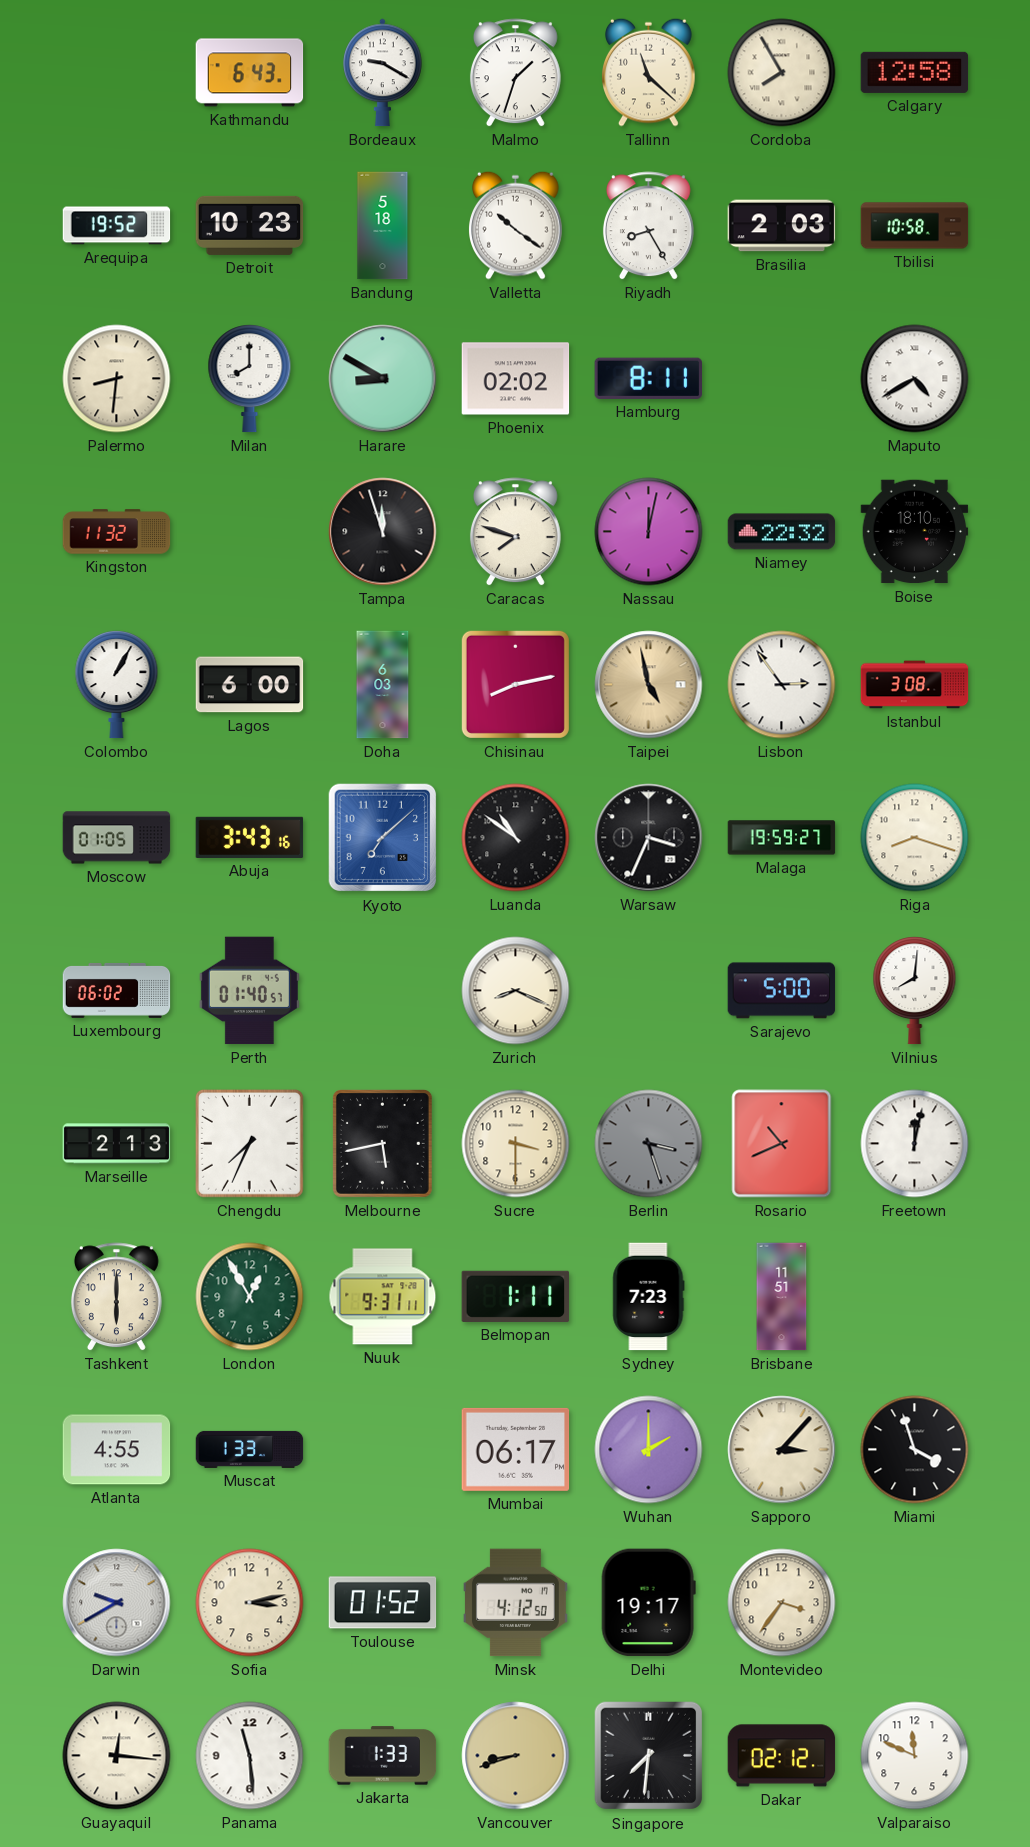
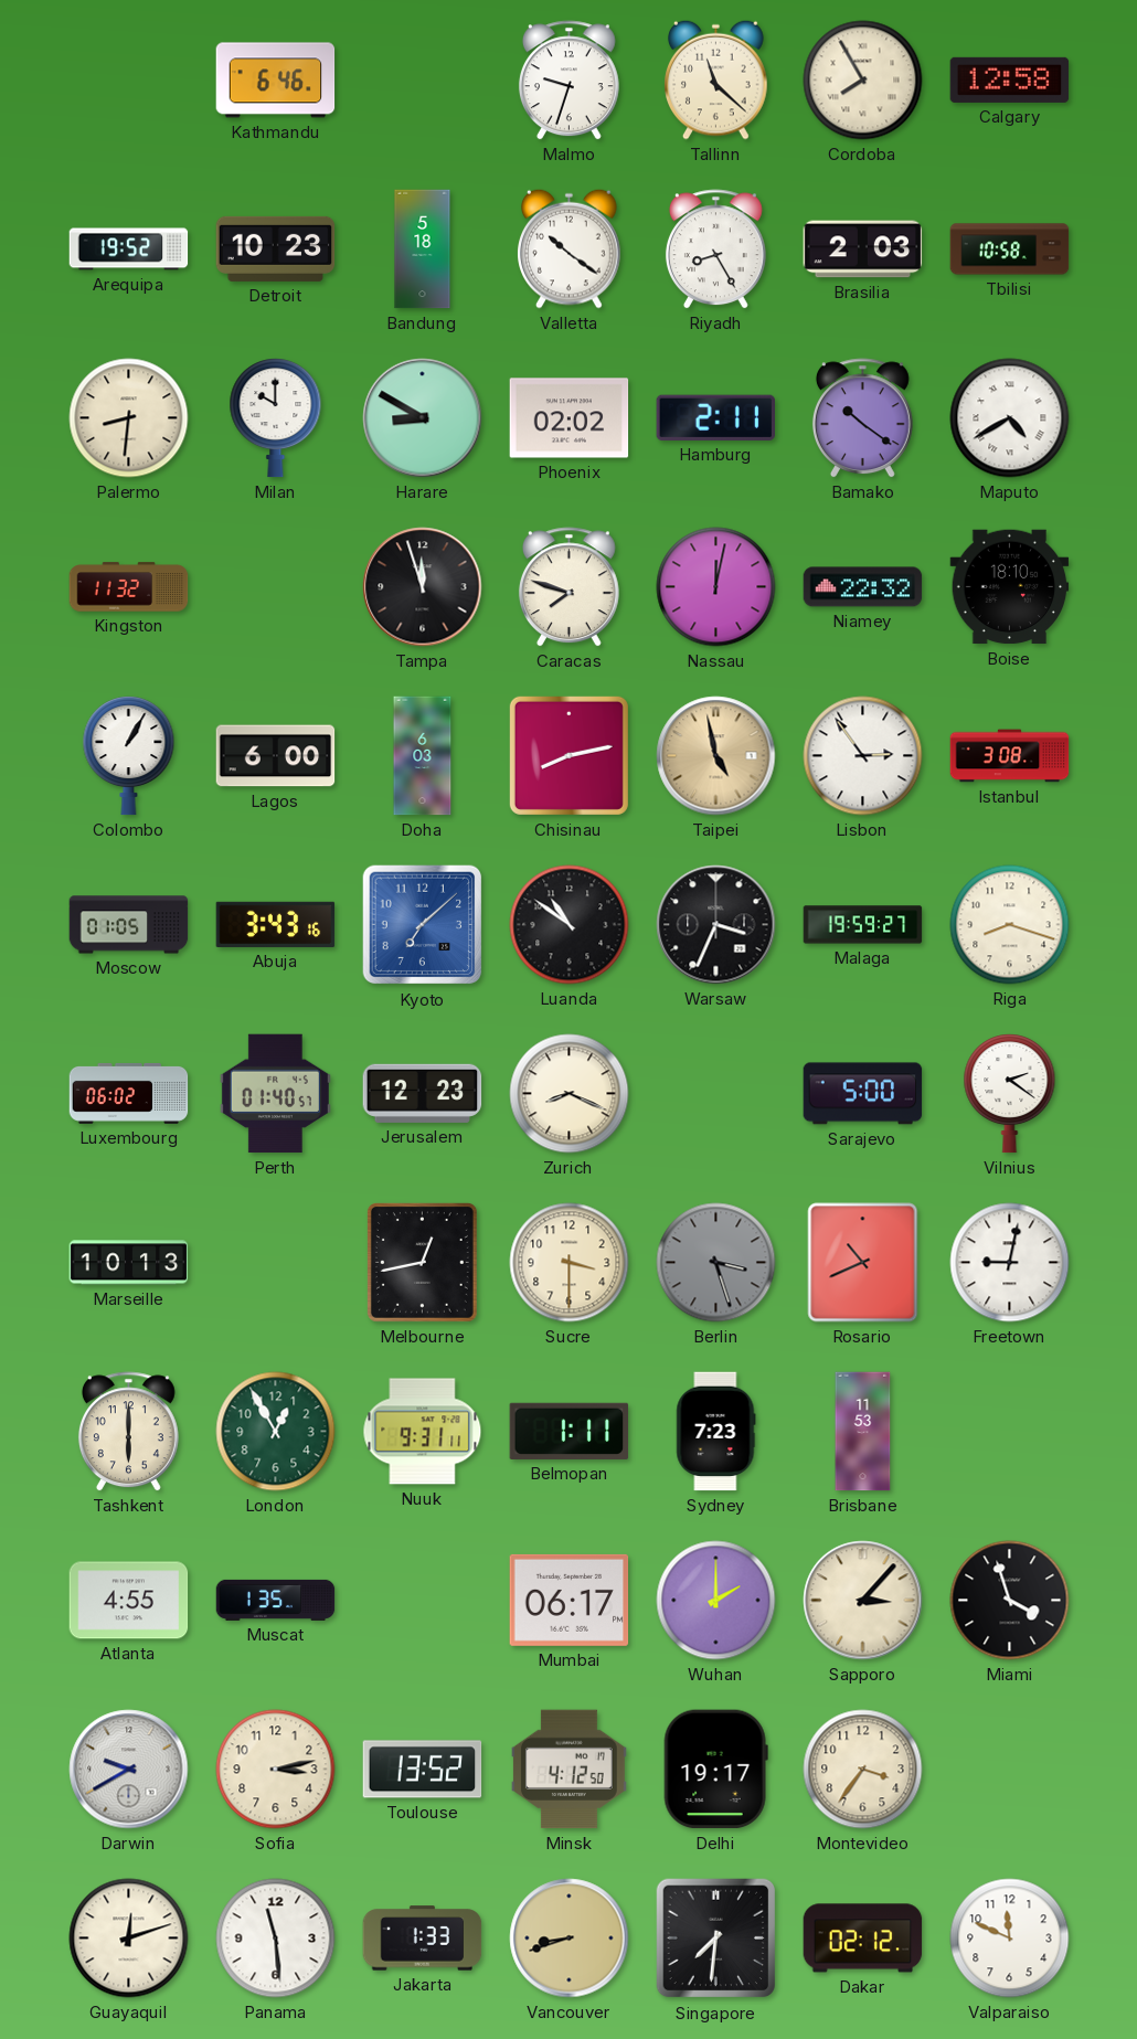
Kathmandu: 6:43 -> 6:46
Bordeaux: 9:20 -> none
Malmo: 1:33 -> 9:33
Milan: 8:00 -> 10:00
Hamburg: 8:11 -> 2:11
Bamako: none -> 10:21
Jerusalem: none -> 12:23
Vilnius: 8:01 -> 2:21
Marseille: 2:13 -> 10:13
Chengdu: 7:34 -> none
Melbourne: 5:43 -> 12:43
Freetown: 12:02 -> 9:02
Brisbane: 11:51 -> 11:53
Muscat: 1:33 -> 1:35
Toulouse: 01:52 -> 13:52
Guayaquil: 12:16 -> 12:12
